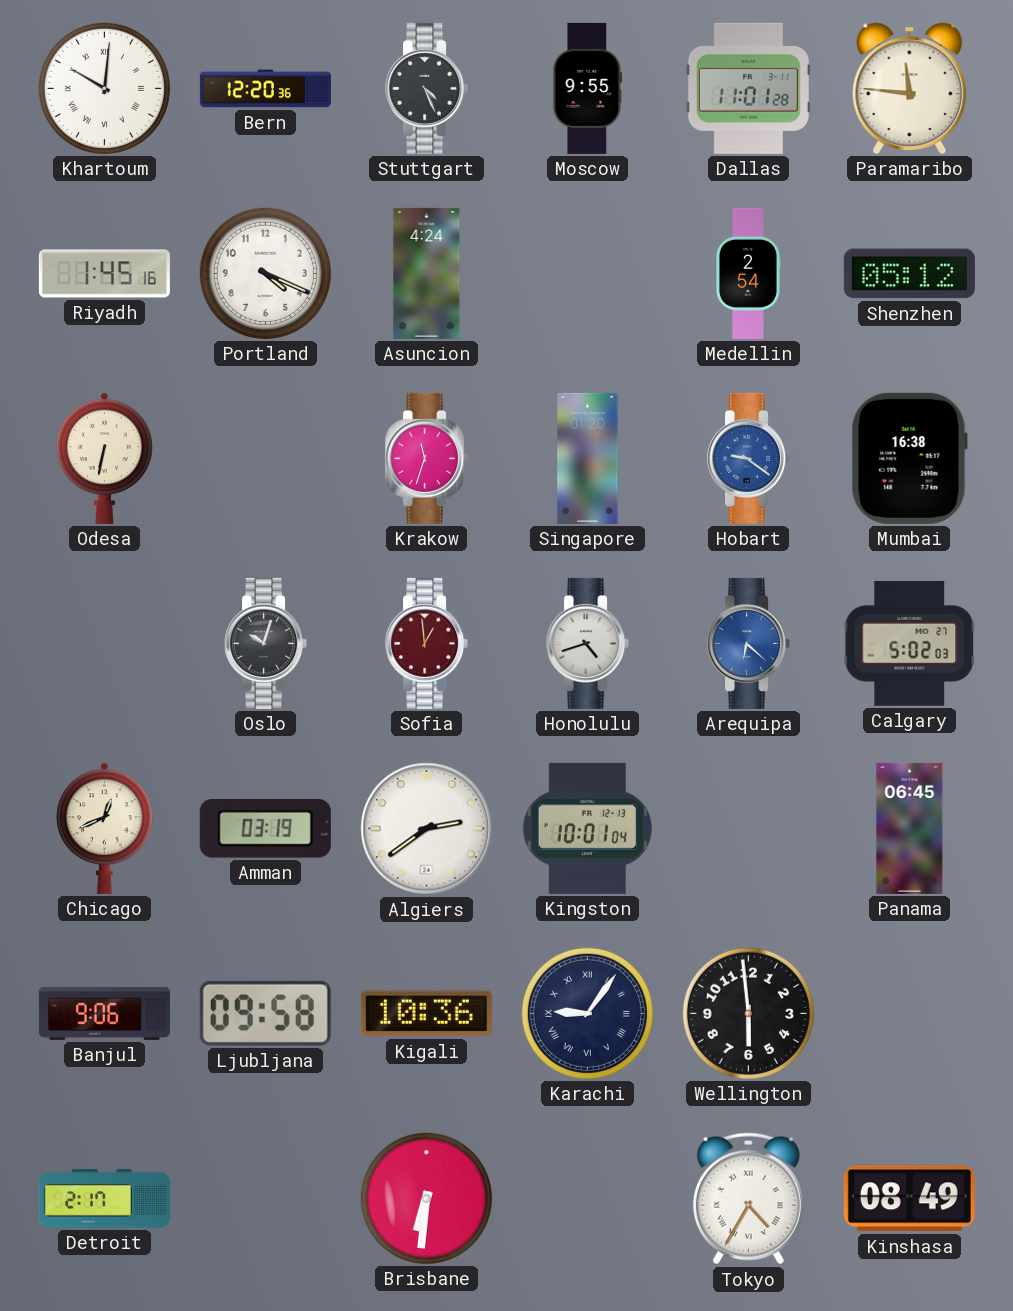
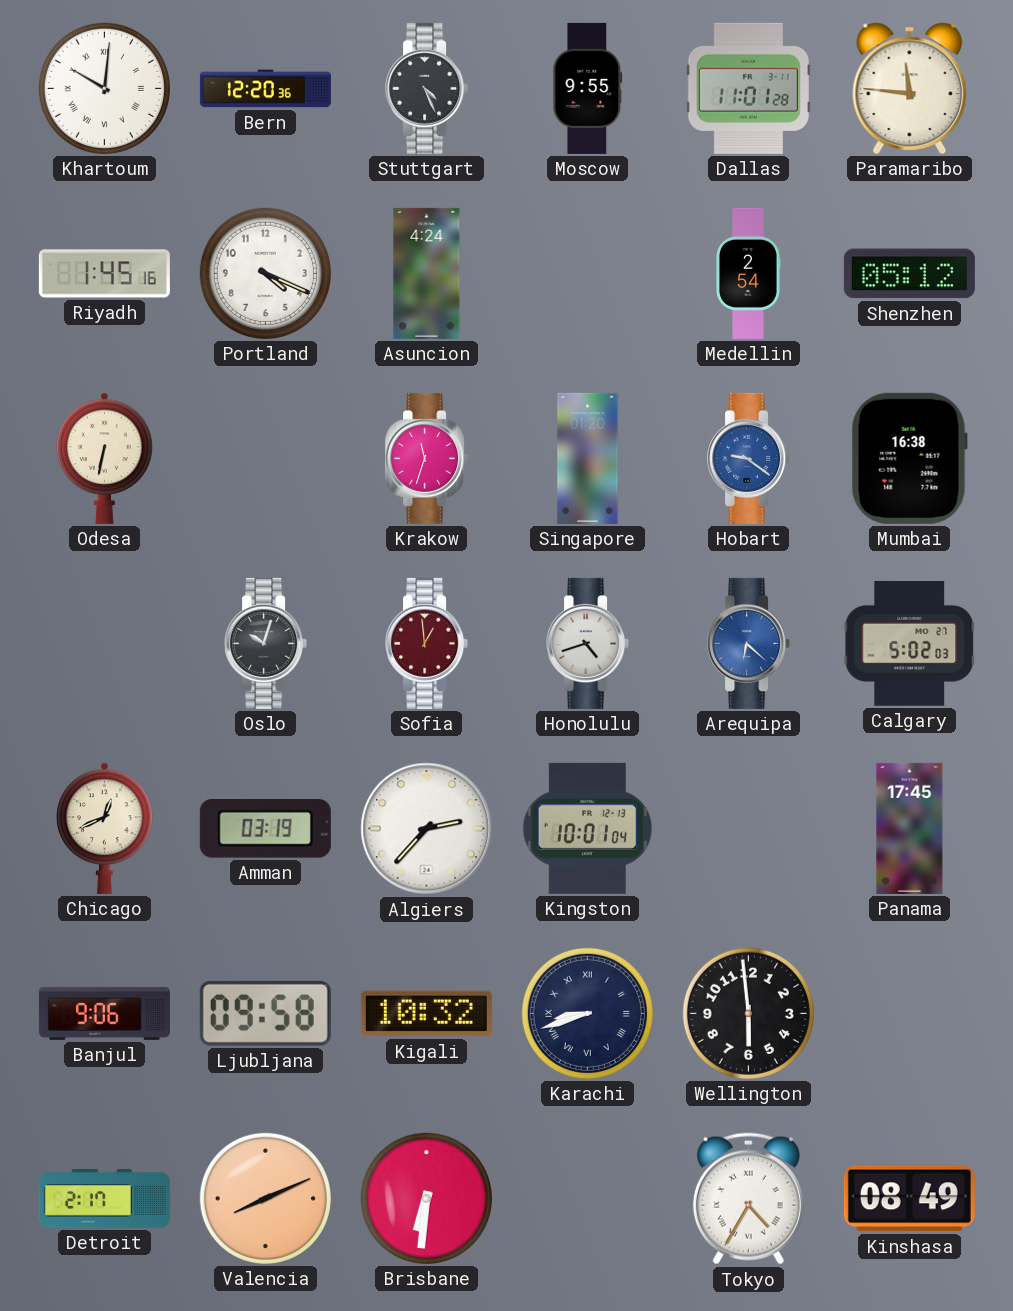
Algiers: 2:39 -> 2:37
Panama: 06:45 -> 17:45
Kigali: 10:36 -> 10:32
Karachi: 9:06 -> 8:42
Valencia: none -> 8:11
